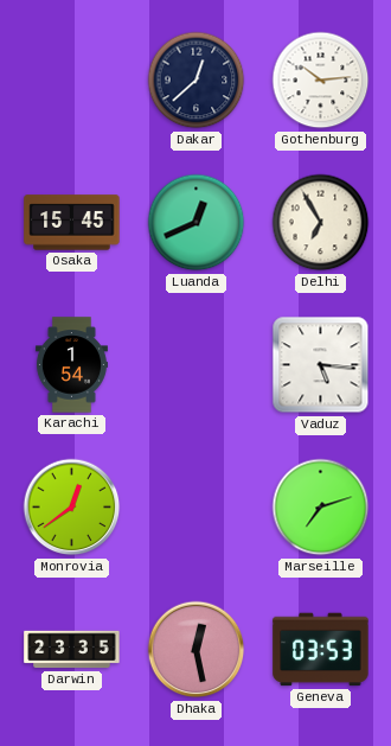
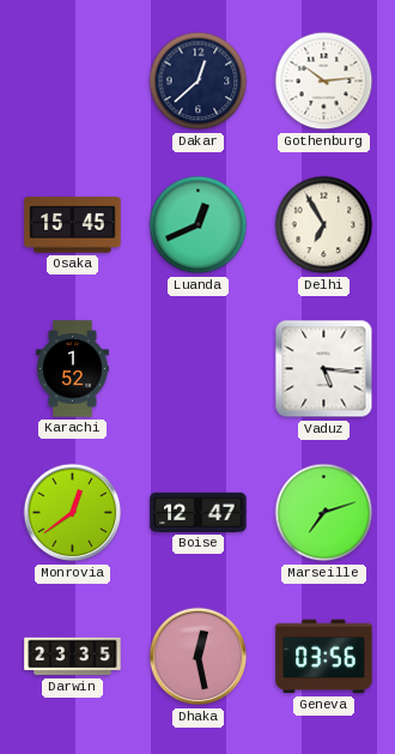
Karachi: 1:54 -> 1:52
Boise: none -> 12:47
Geneva: 03:53 -> 03:56
